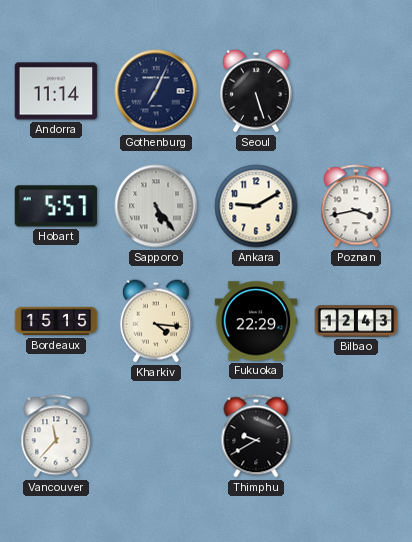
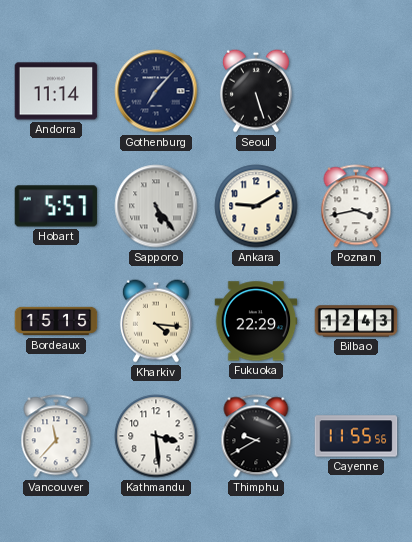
Gothenburg: 7:04 -> 7:07
Kathmandu: none -> 3:29
Cayenne: none -> 11:55
